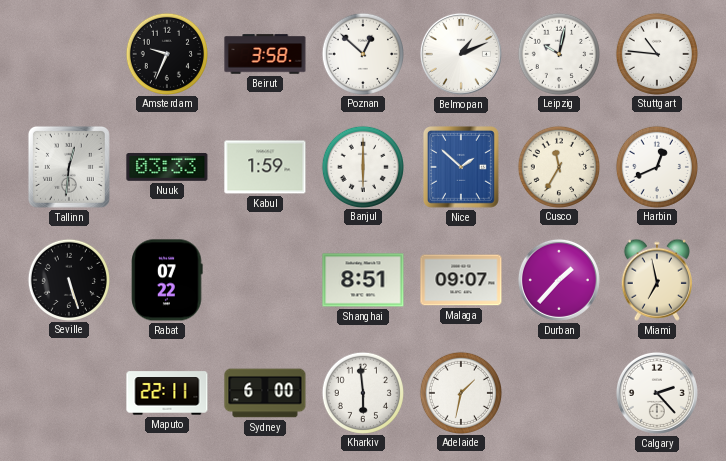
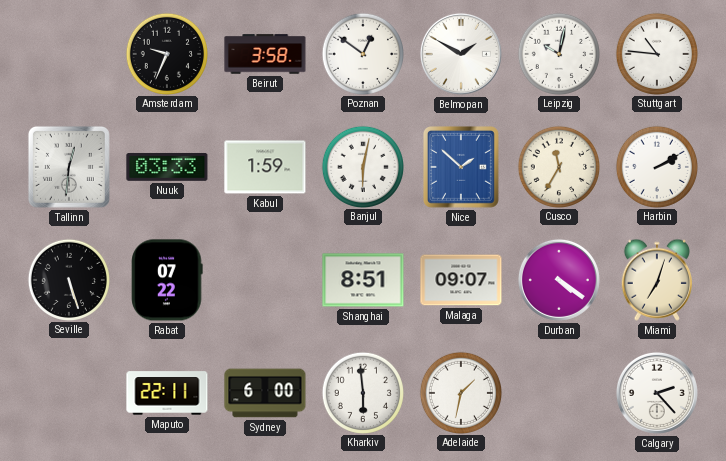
Poznan: 12:52 -> 12:51
Belmopan: 1:11 -> 1:50
Banjul: 6:00 -> 6:02
Harbin: 12:41 -> 2:10
Durban: 1:37 -> 4:21
Miami: 6:58 -> 7:03
